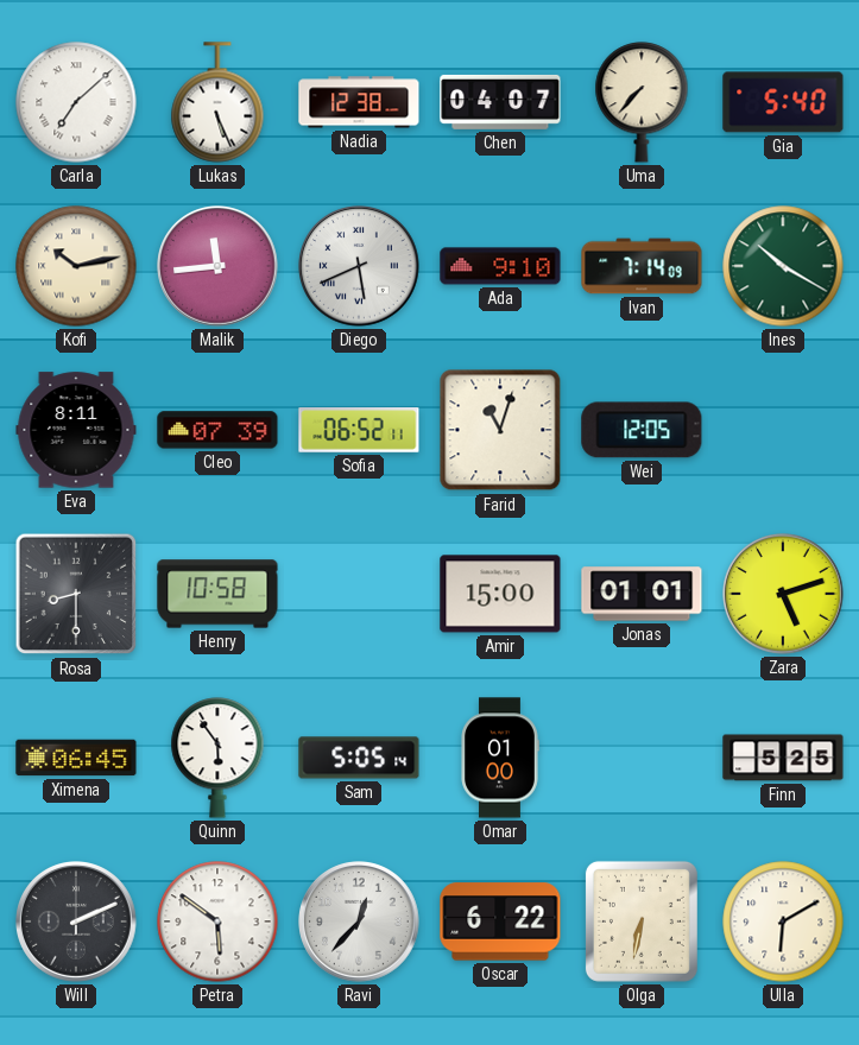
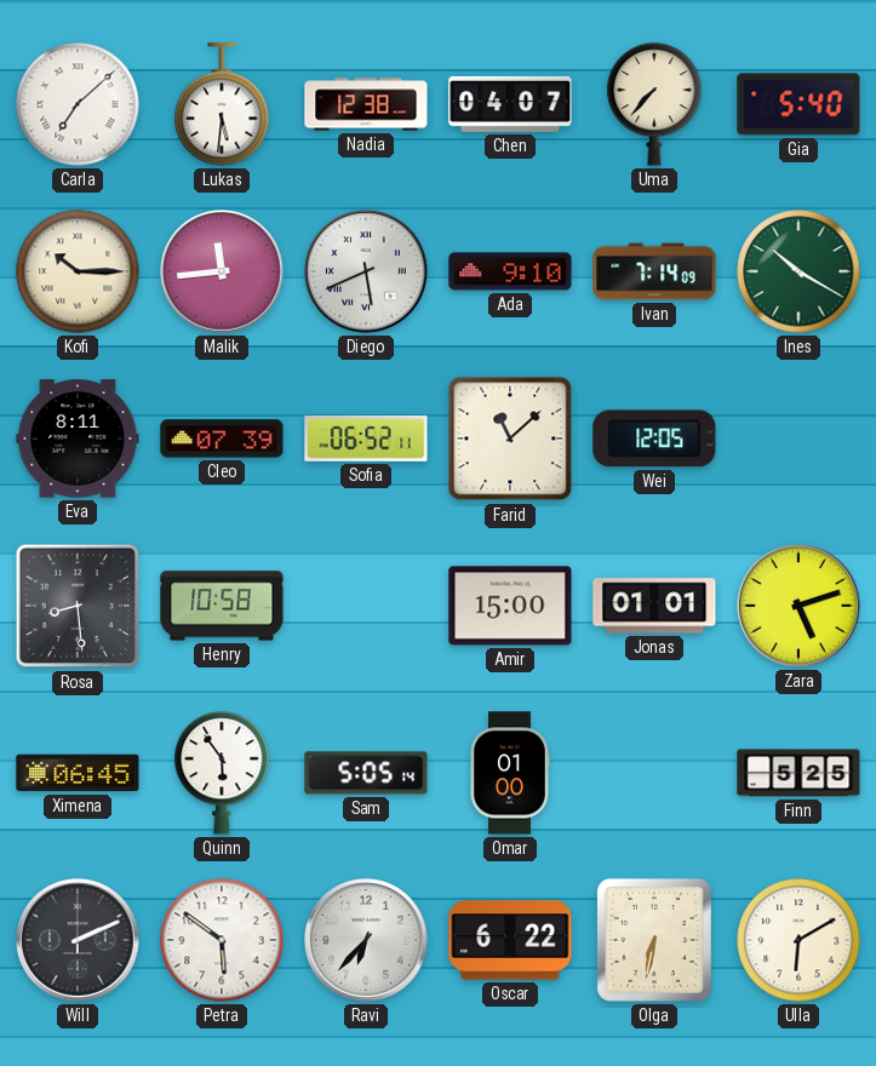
Lukas: 5:26 -> 5:31
Kofi: 10:13 -> 10:15
Farid: 11:03 -> 11:08
Rosa: 8:30 -> 8:29
Ravi: 12:37 -> 6:37
